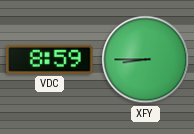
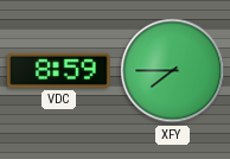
XFY: 8:45 -> 7:45
